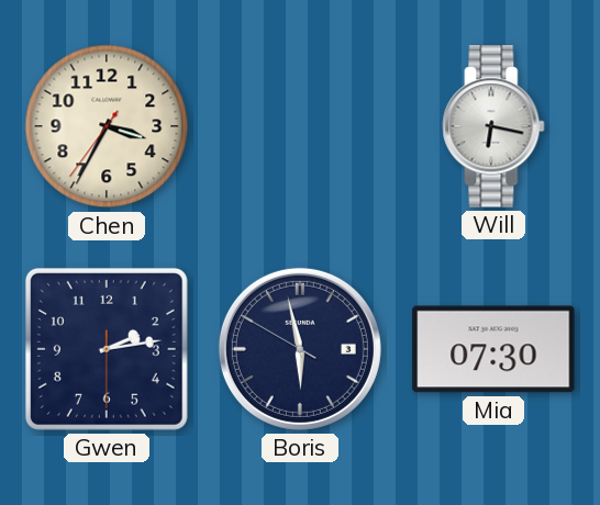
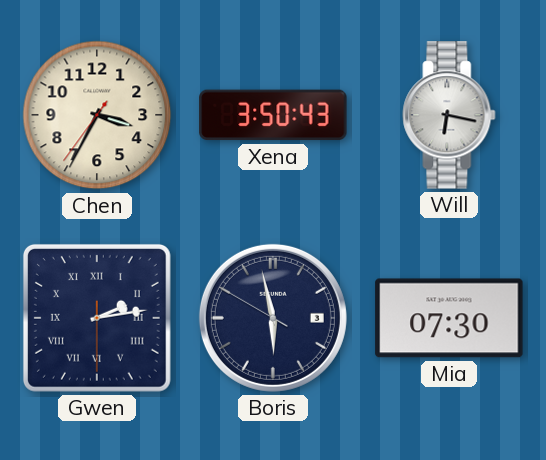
Xena: none -> 3:50
Gwen numerals: Arabic -> Roman
